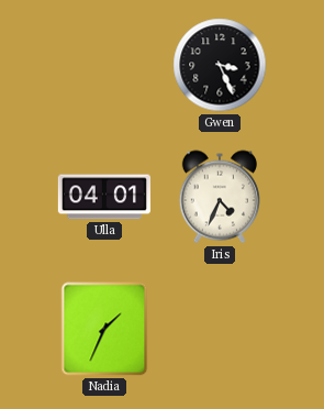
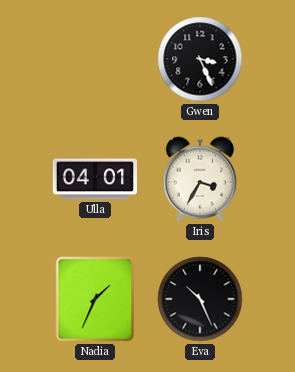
Iris: 4:34 -> 3:35
Eva: none -> 10:26
